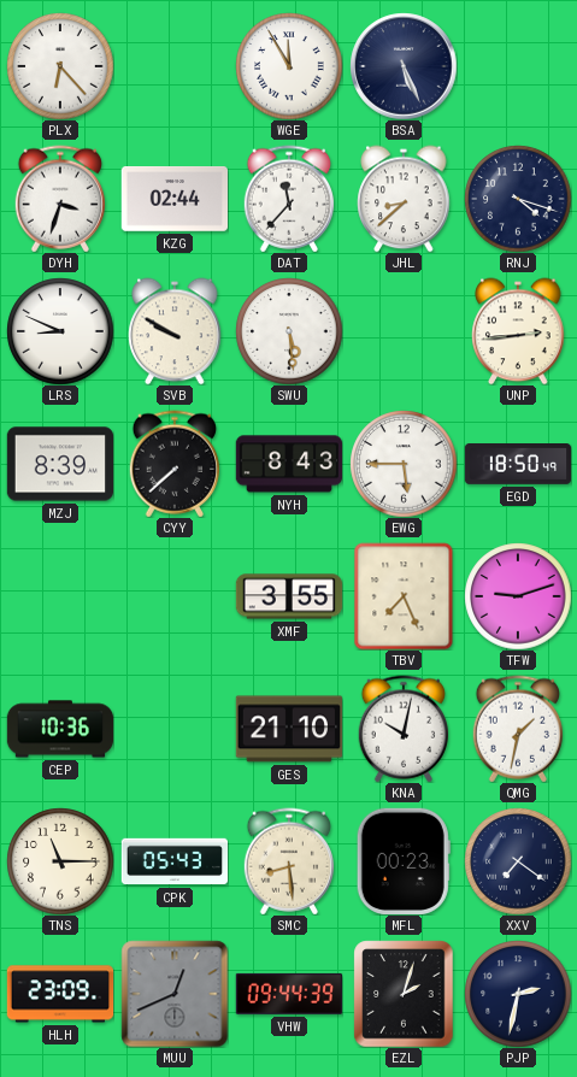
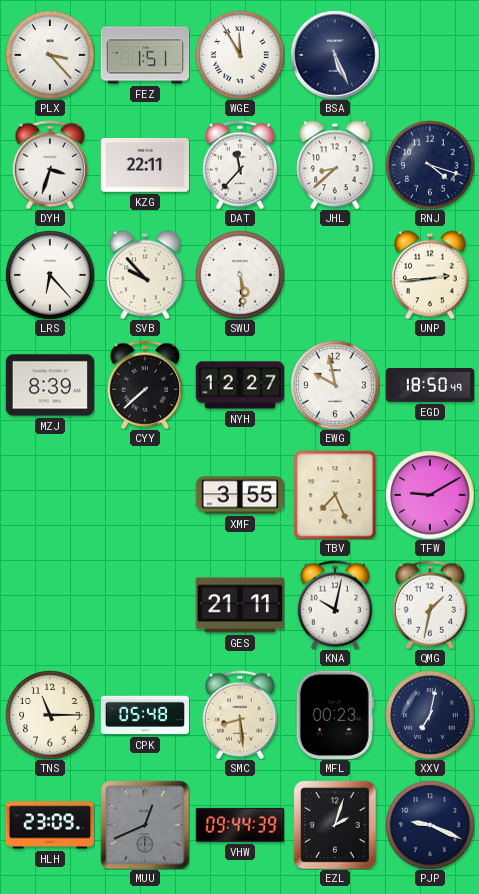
PLX: 6:23 -> 3:23
FEZ: none -> 1:51
KZG: 02:44 -> 22:11
LRS: 8:49 -> 6:23
SVB: 9:50 -> 9:53
NYH: 8:43 -> 12:27
EWG: 5:45 -> 9:58
TFW: 9:12 -> 9:10
CEP: 10:36 -> none
GES: 21:10 -> 21:11
CPK: 05:43 -> 05:48
XXV: 7:21 -> 7:02
PJP: 2:32 -> 9:19
